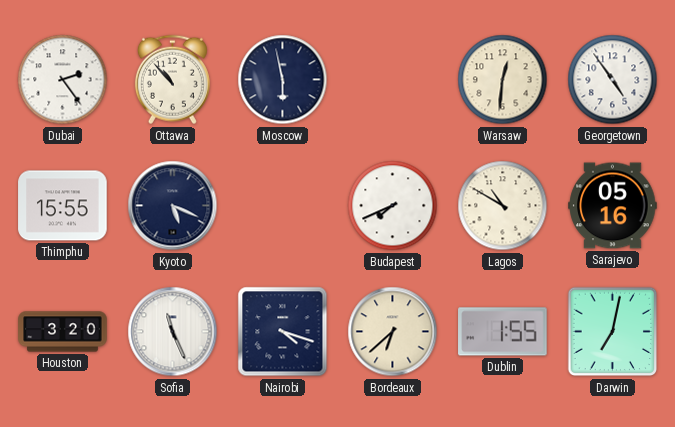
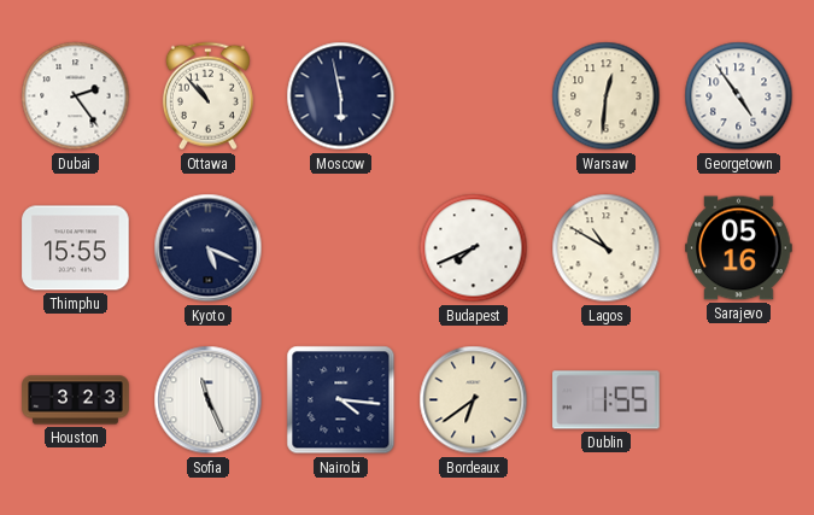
Houston: 3:20 -> 3:23
Nairobi: 4:18 -> 4:16
Bordeaux: 6:38 -> 6:39
Darwin: 7:02 -> none
